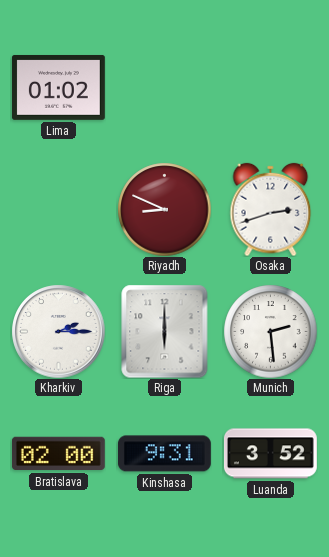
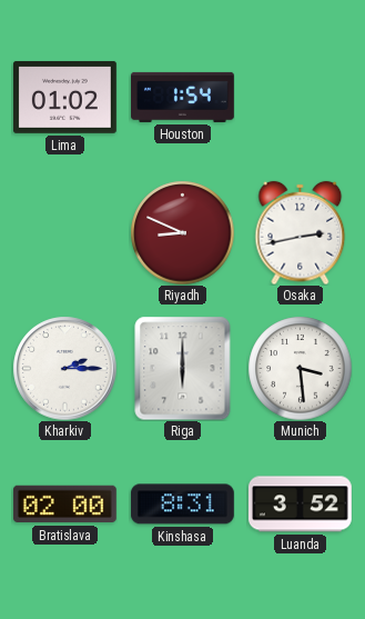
Houston: none -> 1:54
Osaka: 2:42 -> 2:43
Munich: 2:29 -> 3:29
Kinshasa: 9:31 -> 8:31
